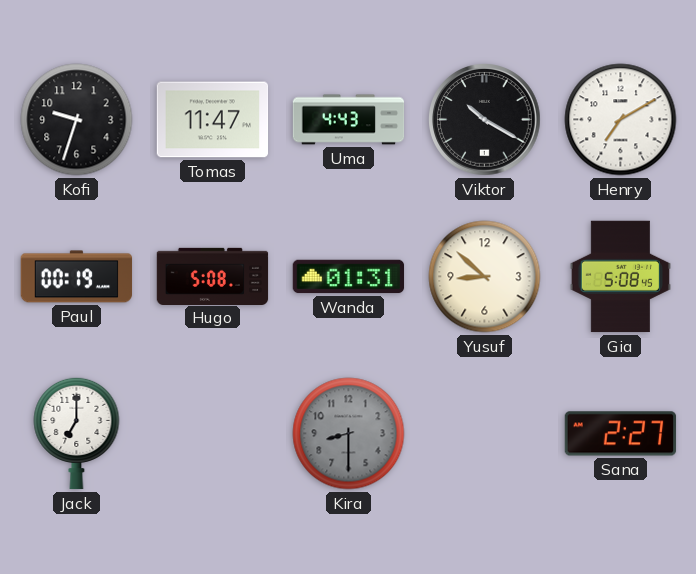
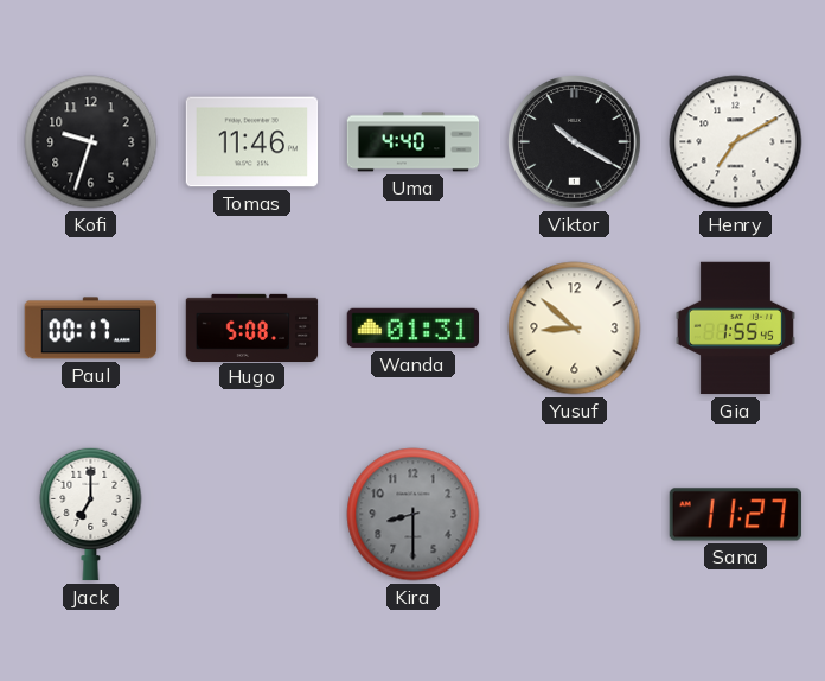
Tomas: 11:47 -> 11:46
Uma: 4:43 -> 4:40
Paul: 00:19 -> 00:17
Gia: 5:08 -> 1:55
Sana: 2:27 -> 11:27
